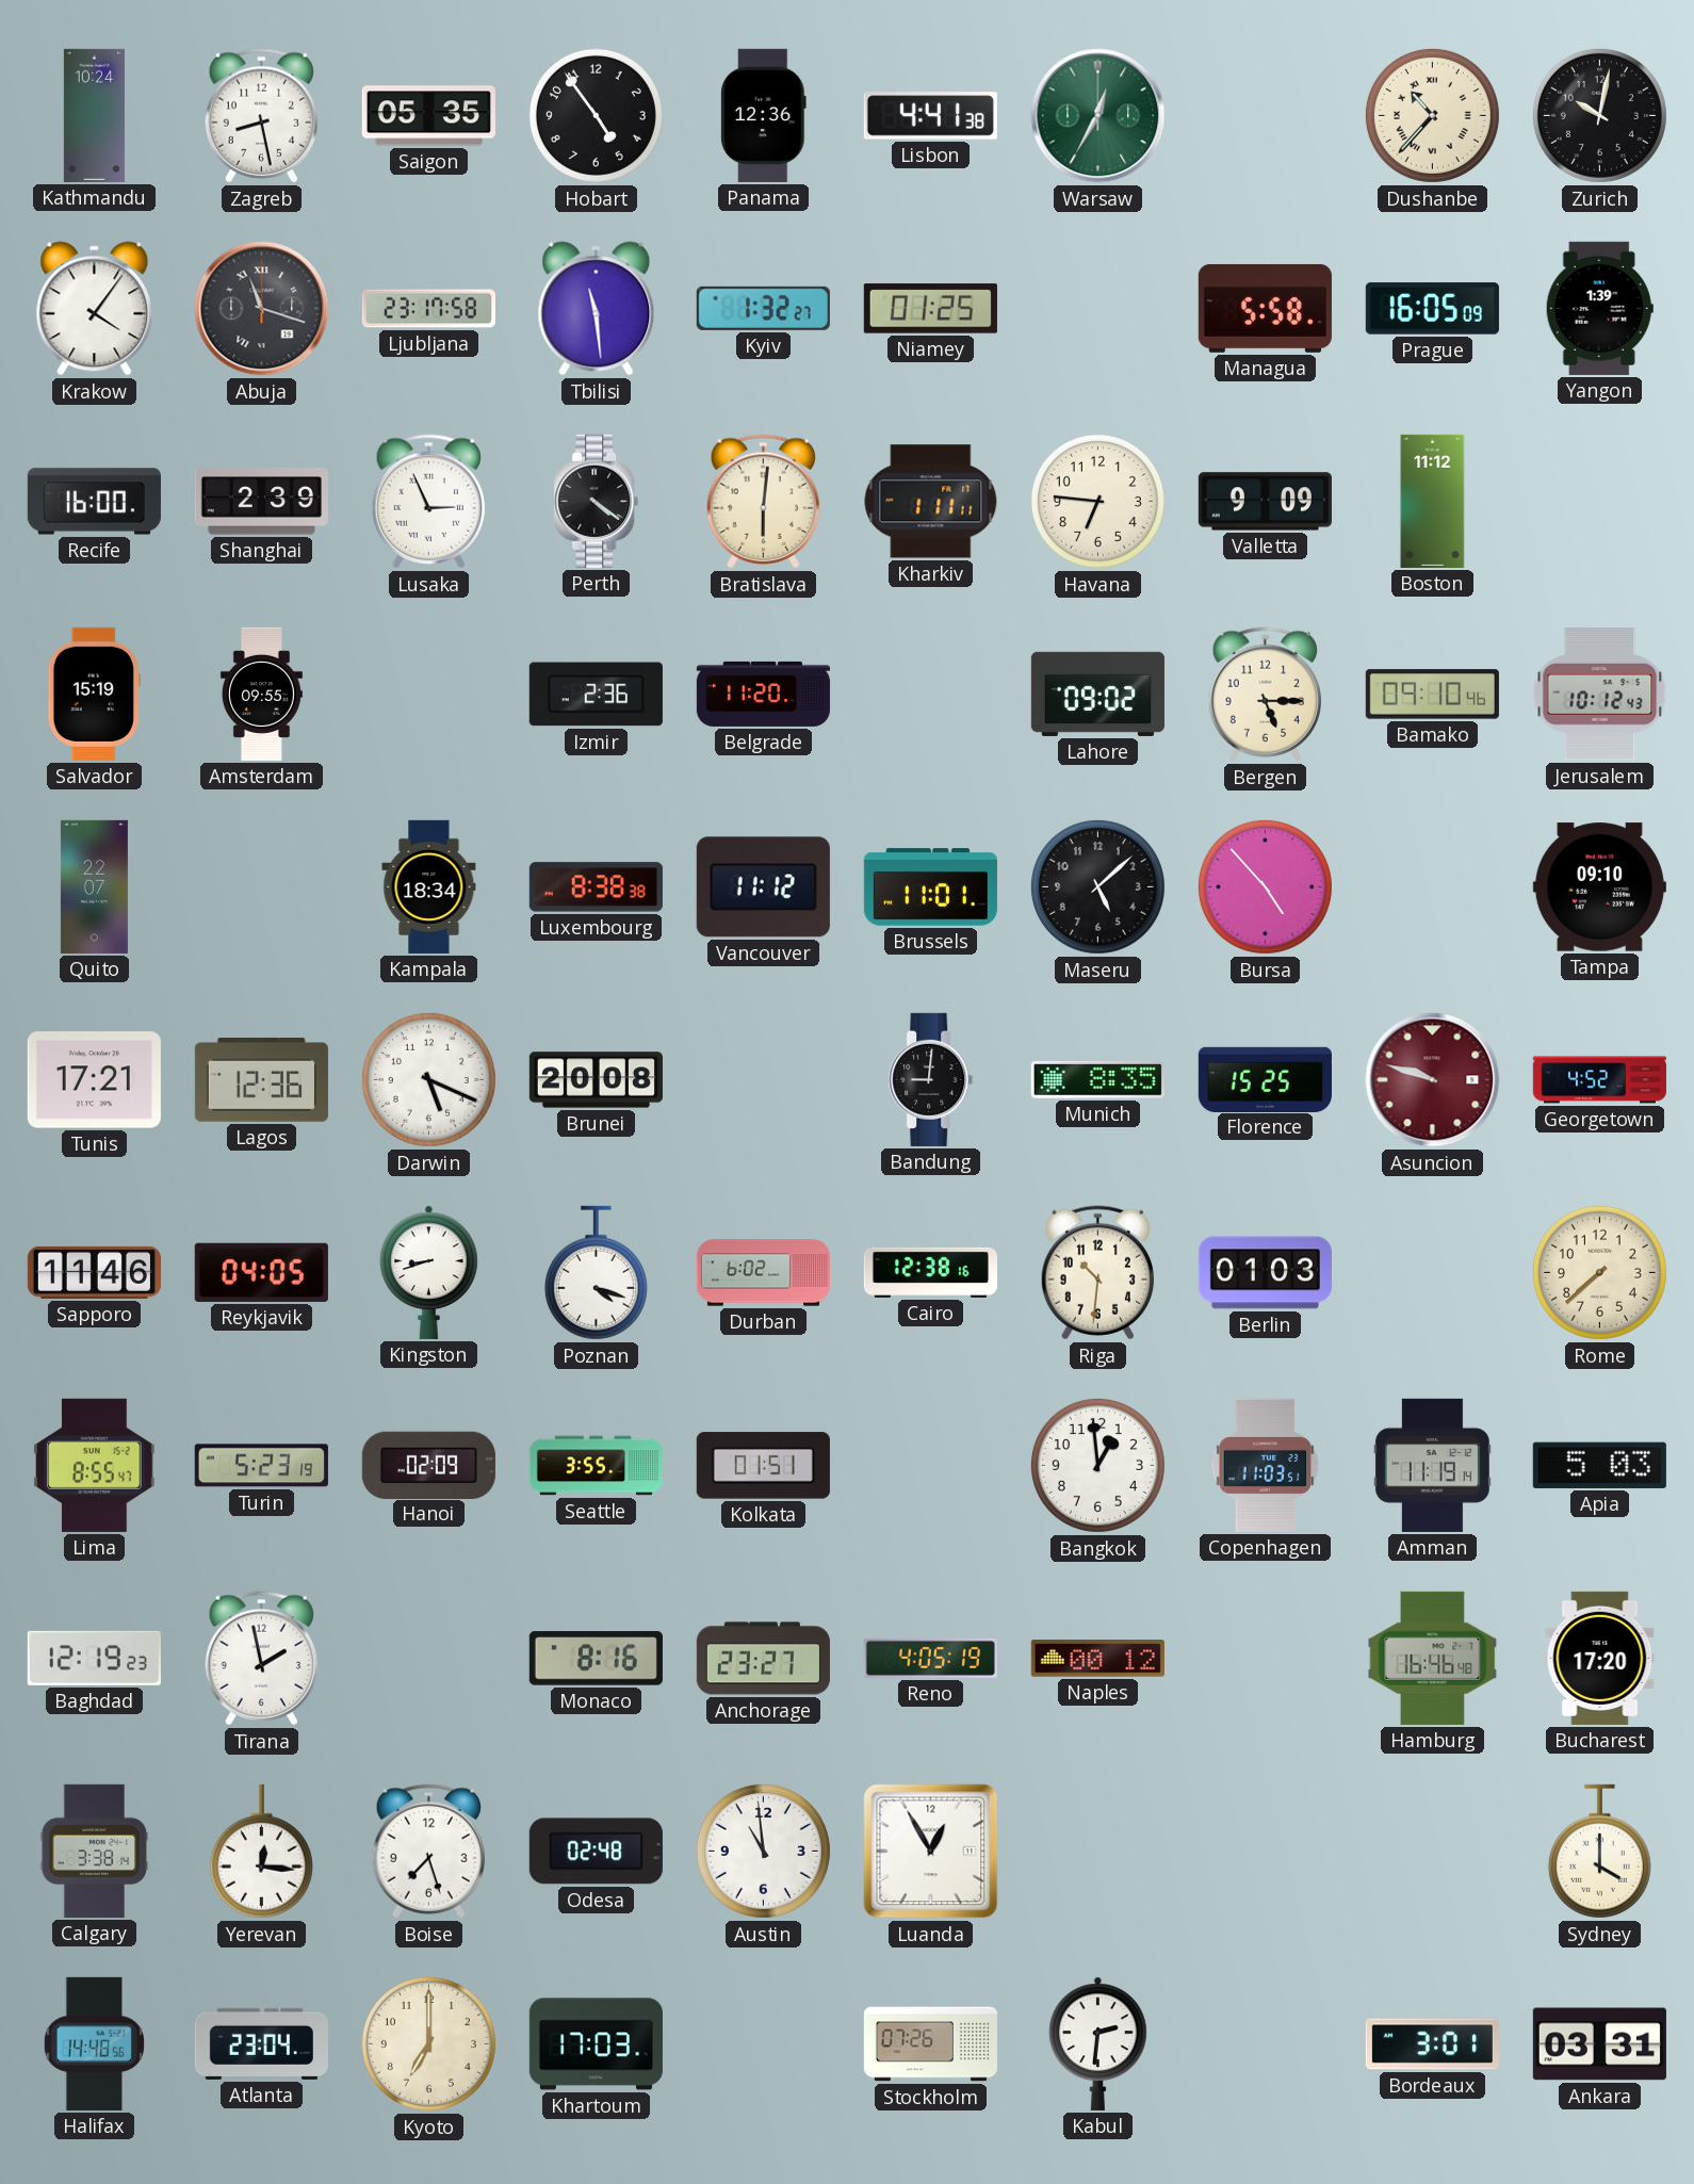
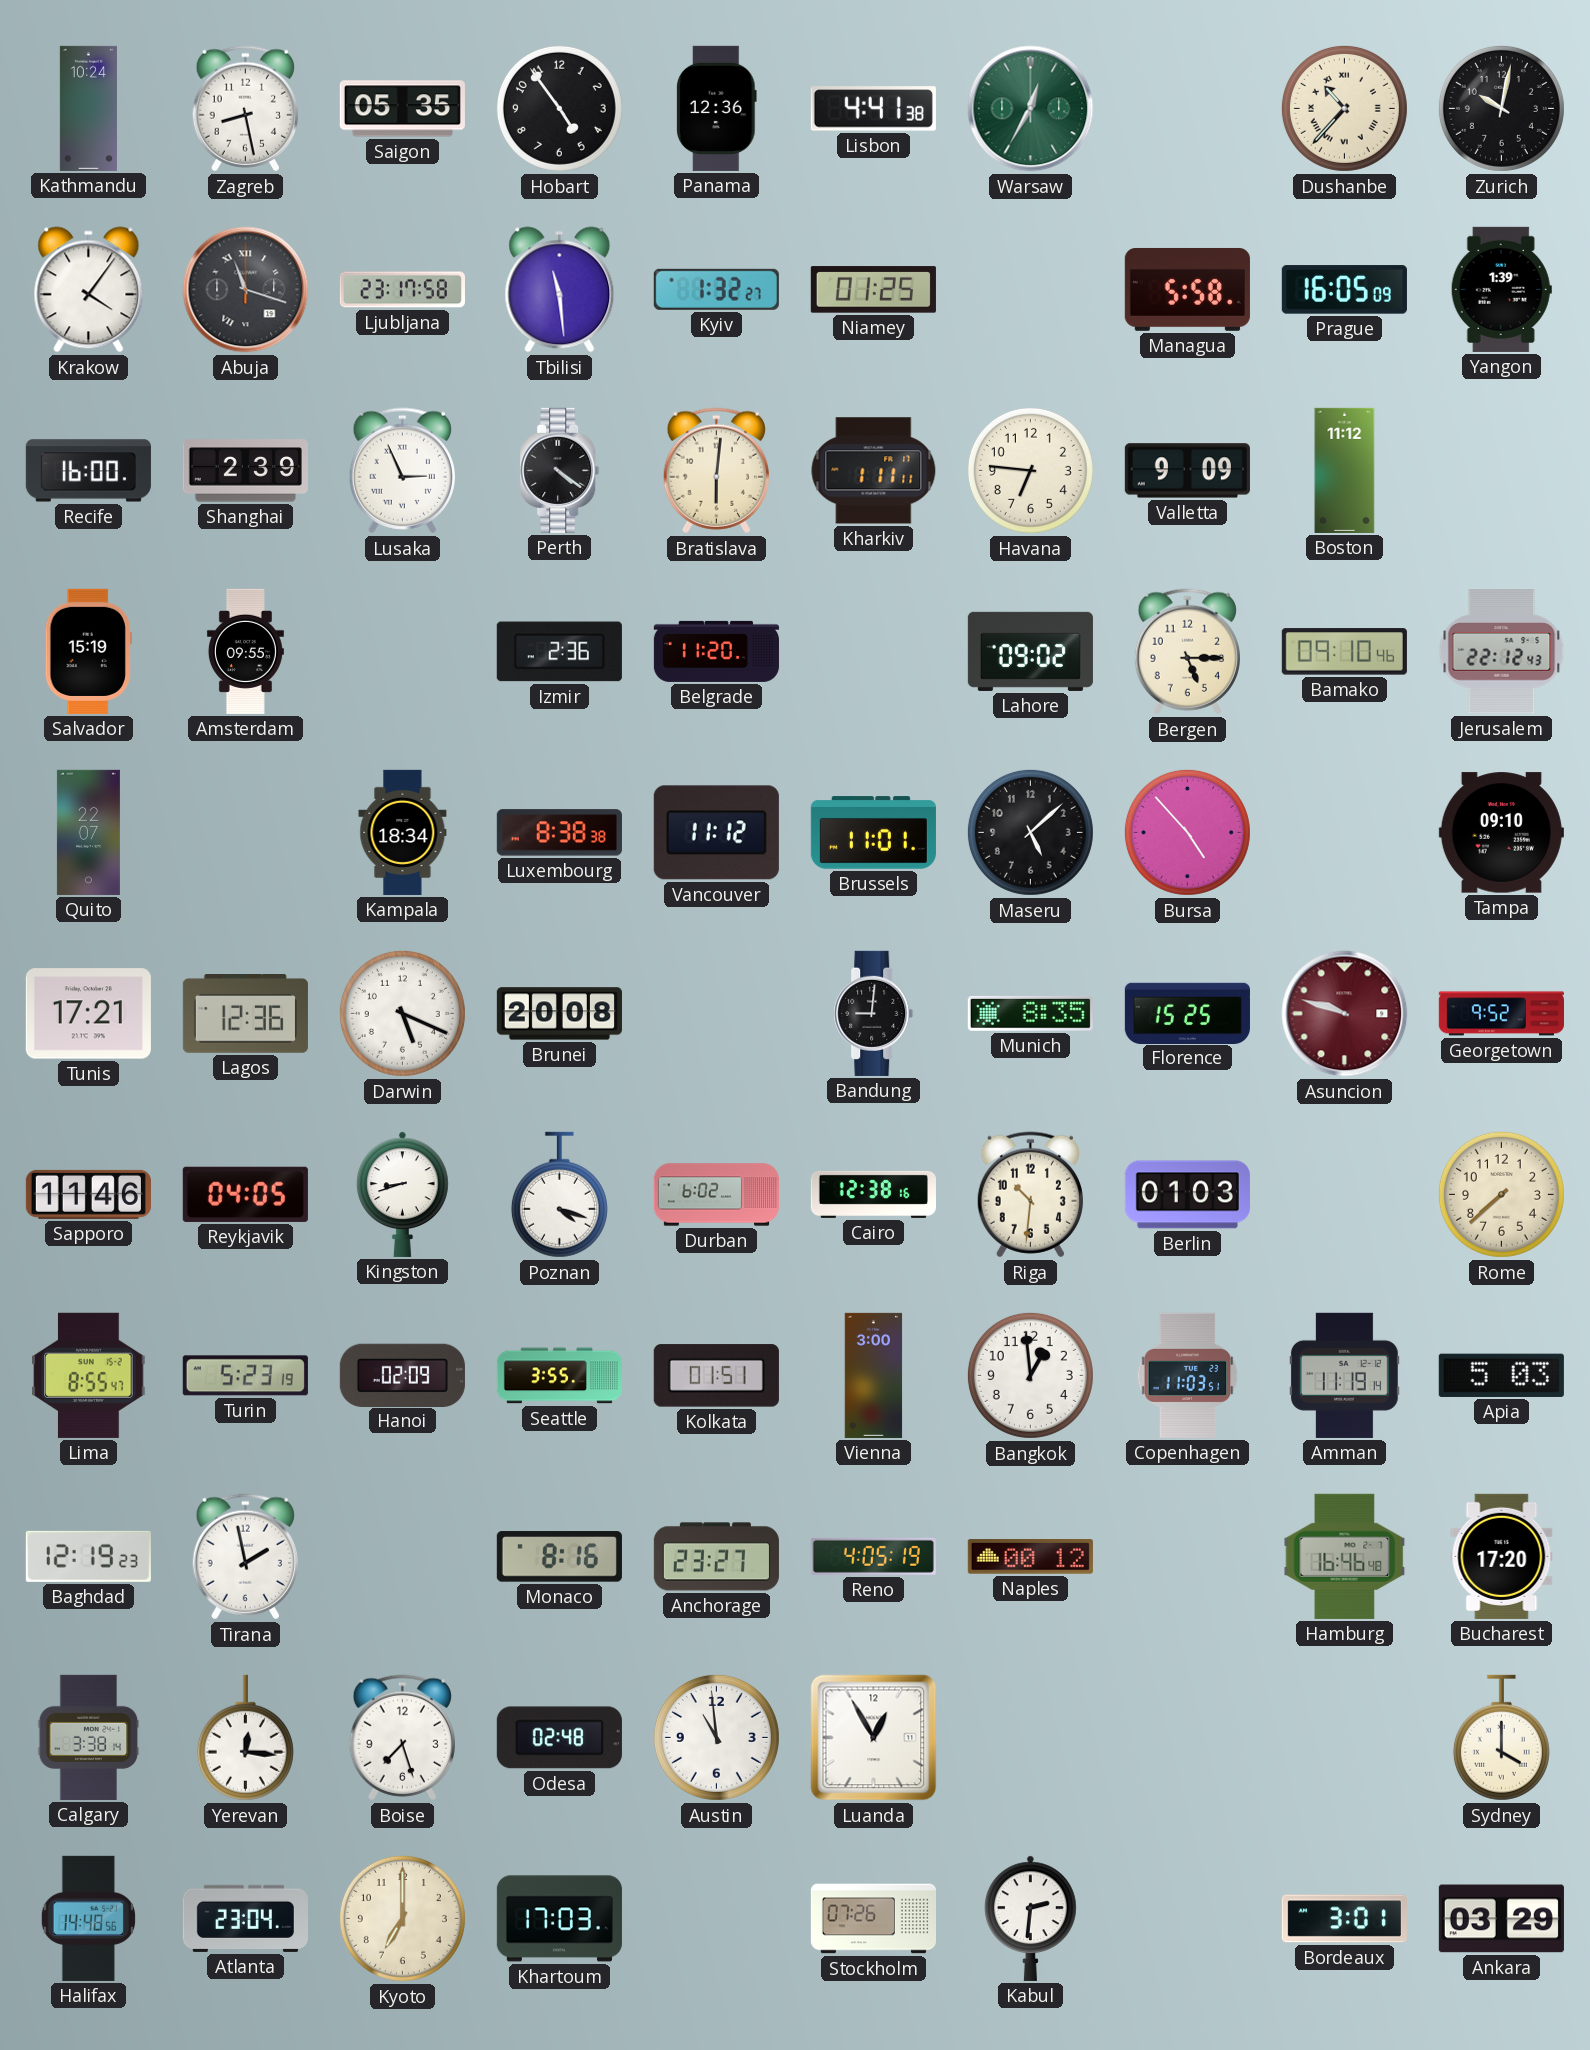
Jerusalem: 10:12 -> 22:12
Georgetown: 4:52 -> 9:52
Vienna: none -> 3:00
Ankara: 03:31 -> 03:29
